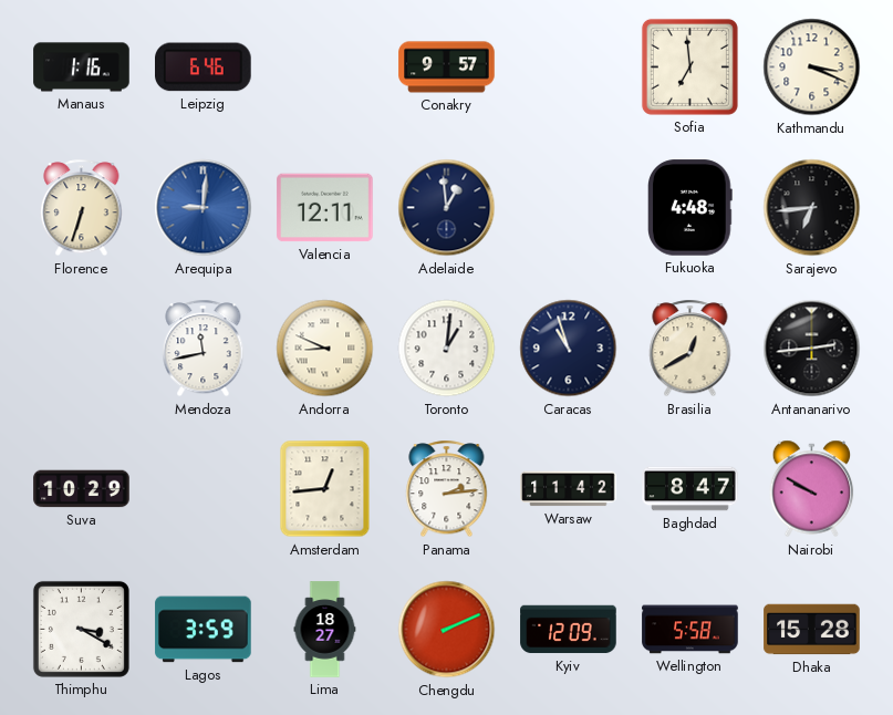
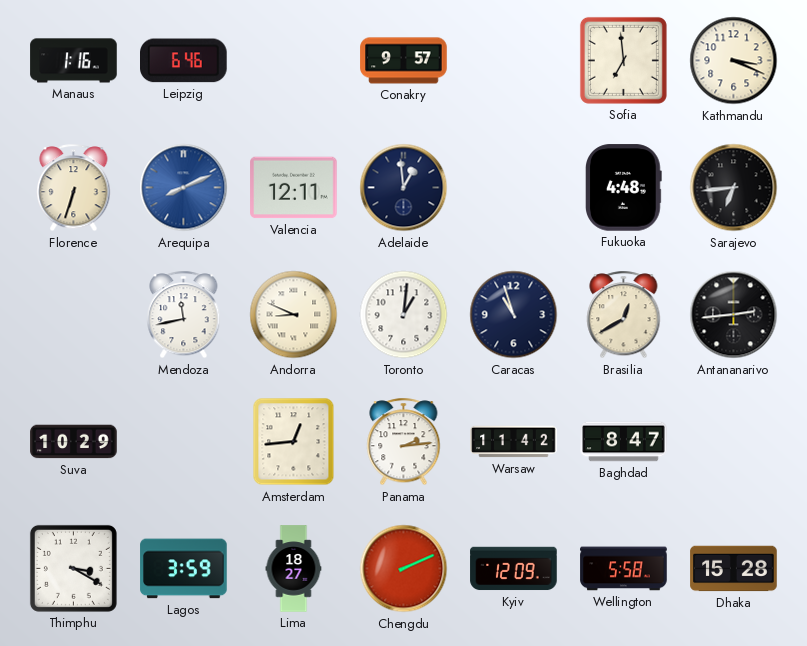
Arequipa: 9:01 -> 8:11
Nairobi: 9:50 -> none
